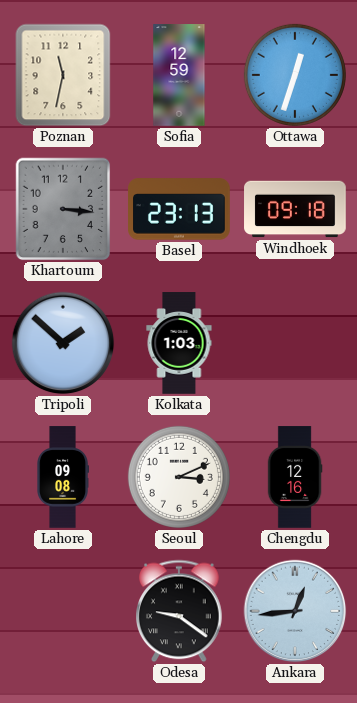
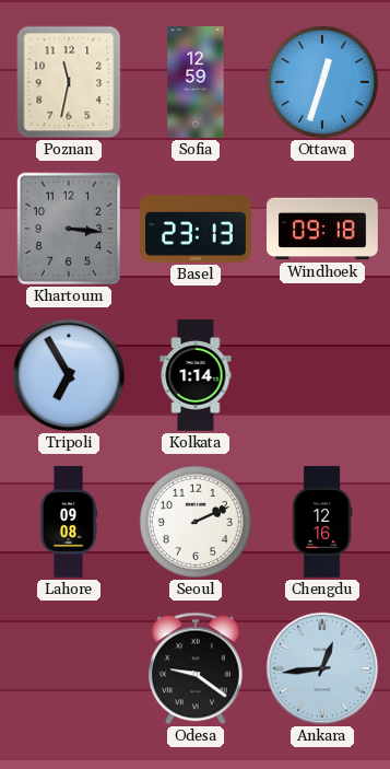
Tripoli: 1:52 -> 6:55
Kolkata: 1:03 -> 1:14
Seoul: 3:11 -> 2:11
